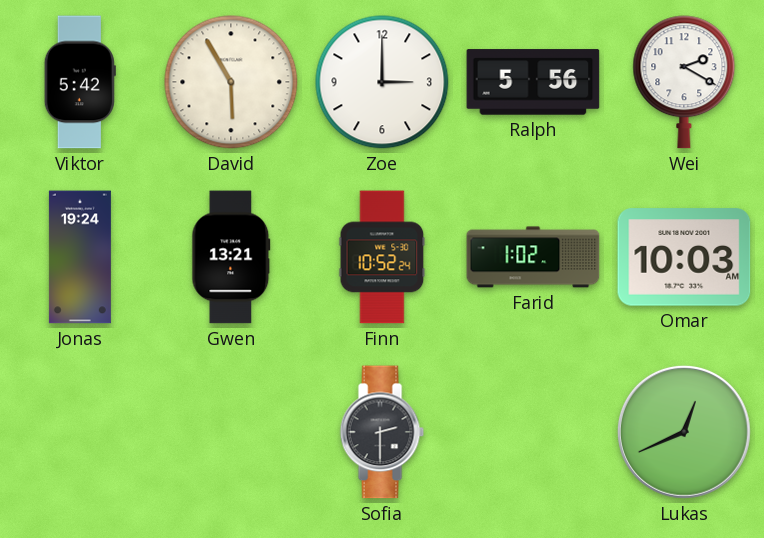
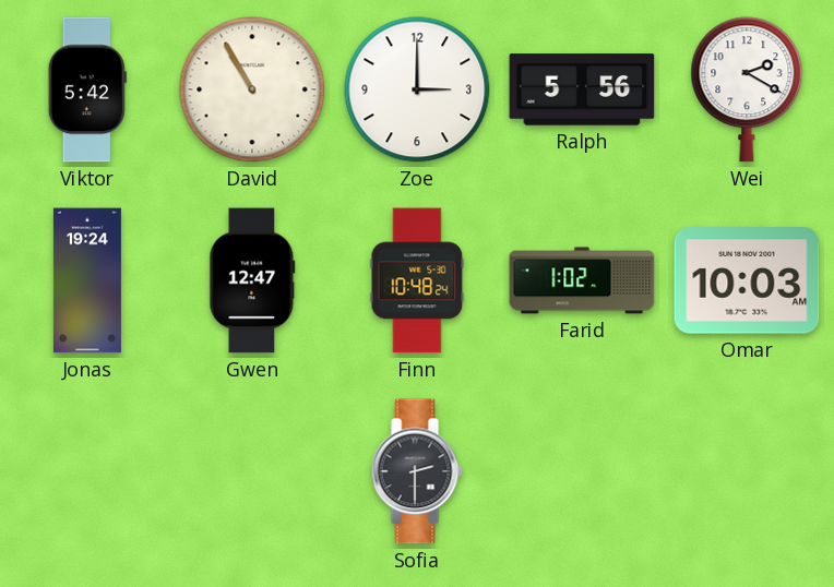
David: 5:55 -> 10:55
Gwen: 13:21 -> 12:47
Finn: 10:52 -> 10:48
Lukas: 12:41 -> none
